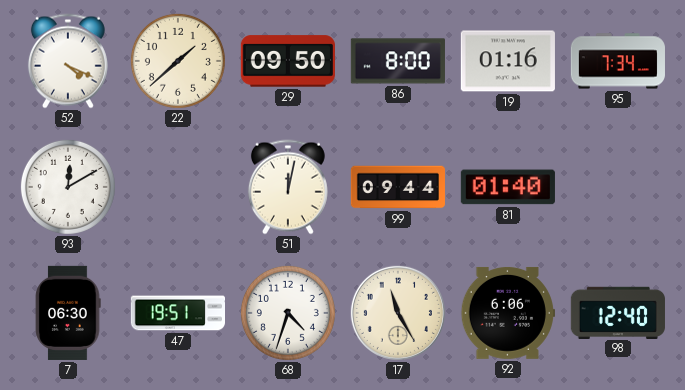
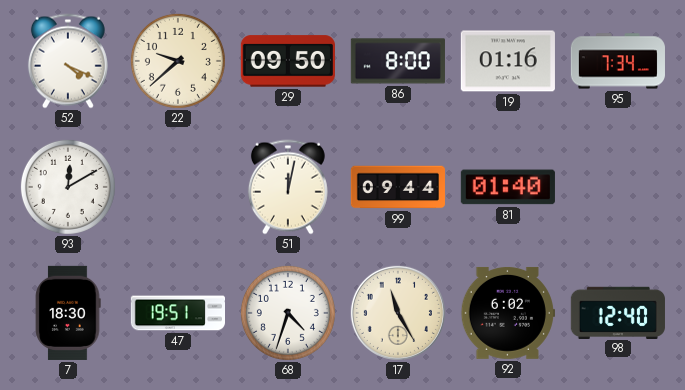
22: 1:38 -> 9:38
7: 06:30 -> 18:30
92: 6:06 -> 6:02
